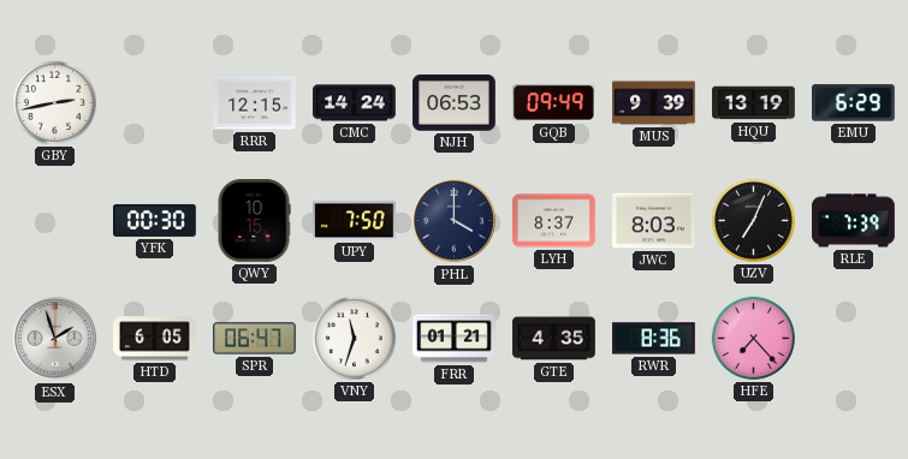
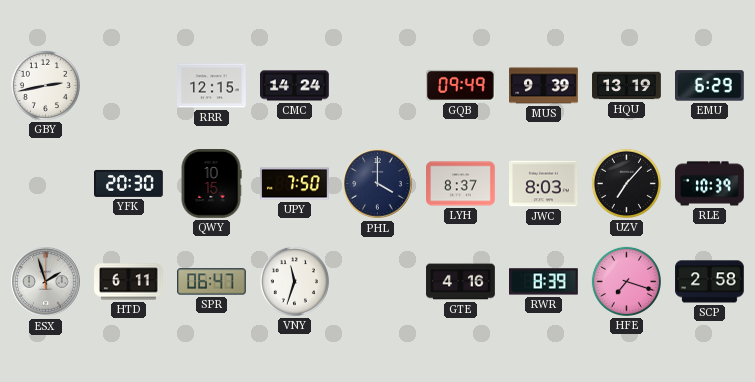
NJH: 06:53 -> none
YFK: 00:30 -> 20:30
UZV: 7:04 -> 7:07
RLE: 7:39 -> 10:39
HTD: 6:05 -> 6:11
FRR: 01:21 -> none
GTE: 4:35 -> 4:16
RWR: 8:36 -> 8:39
HFE: 7:23 -> 7:18
SCP: none -> 2:58
